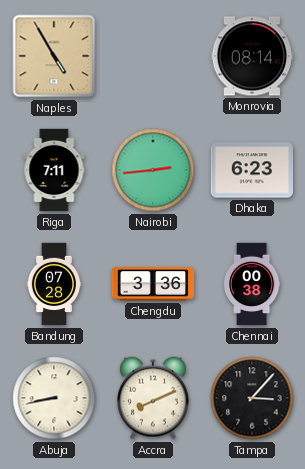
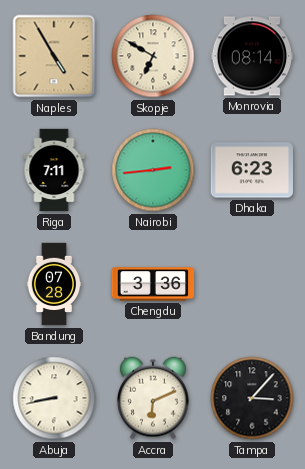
Skopje: none -> 6:50
Chennai: 00:38 -> none
Accra: 8:11 -> 6:11
